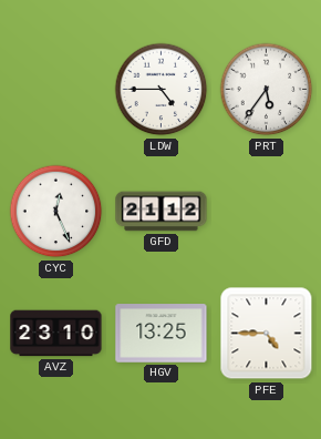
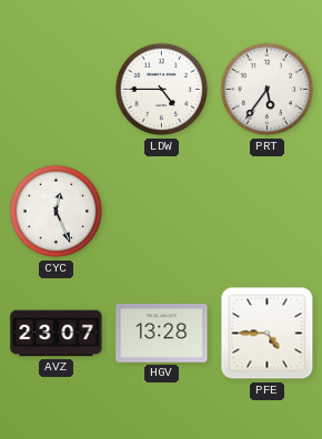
GFD: 21:12 -> none
AVZ: 23:10 -> 23:07
HGV: 13:25 -> 13:28
